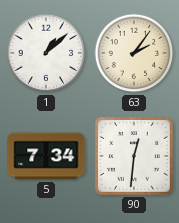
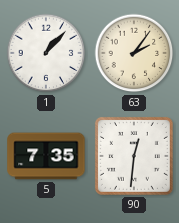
1: 1:08 -> 1:07
5: 7:34 -> 7:35
